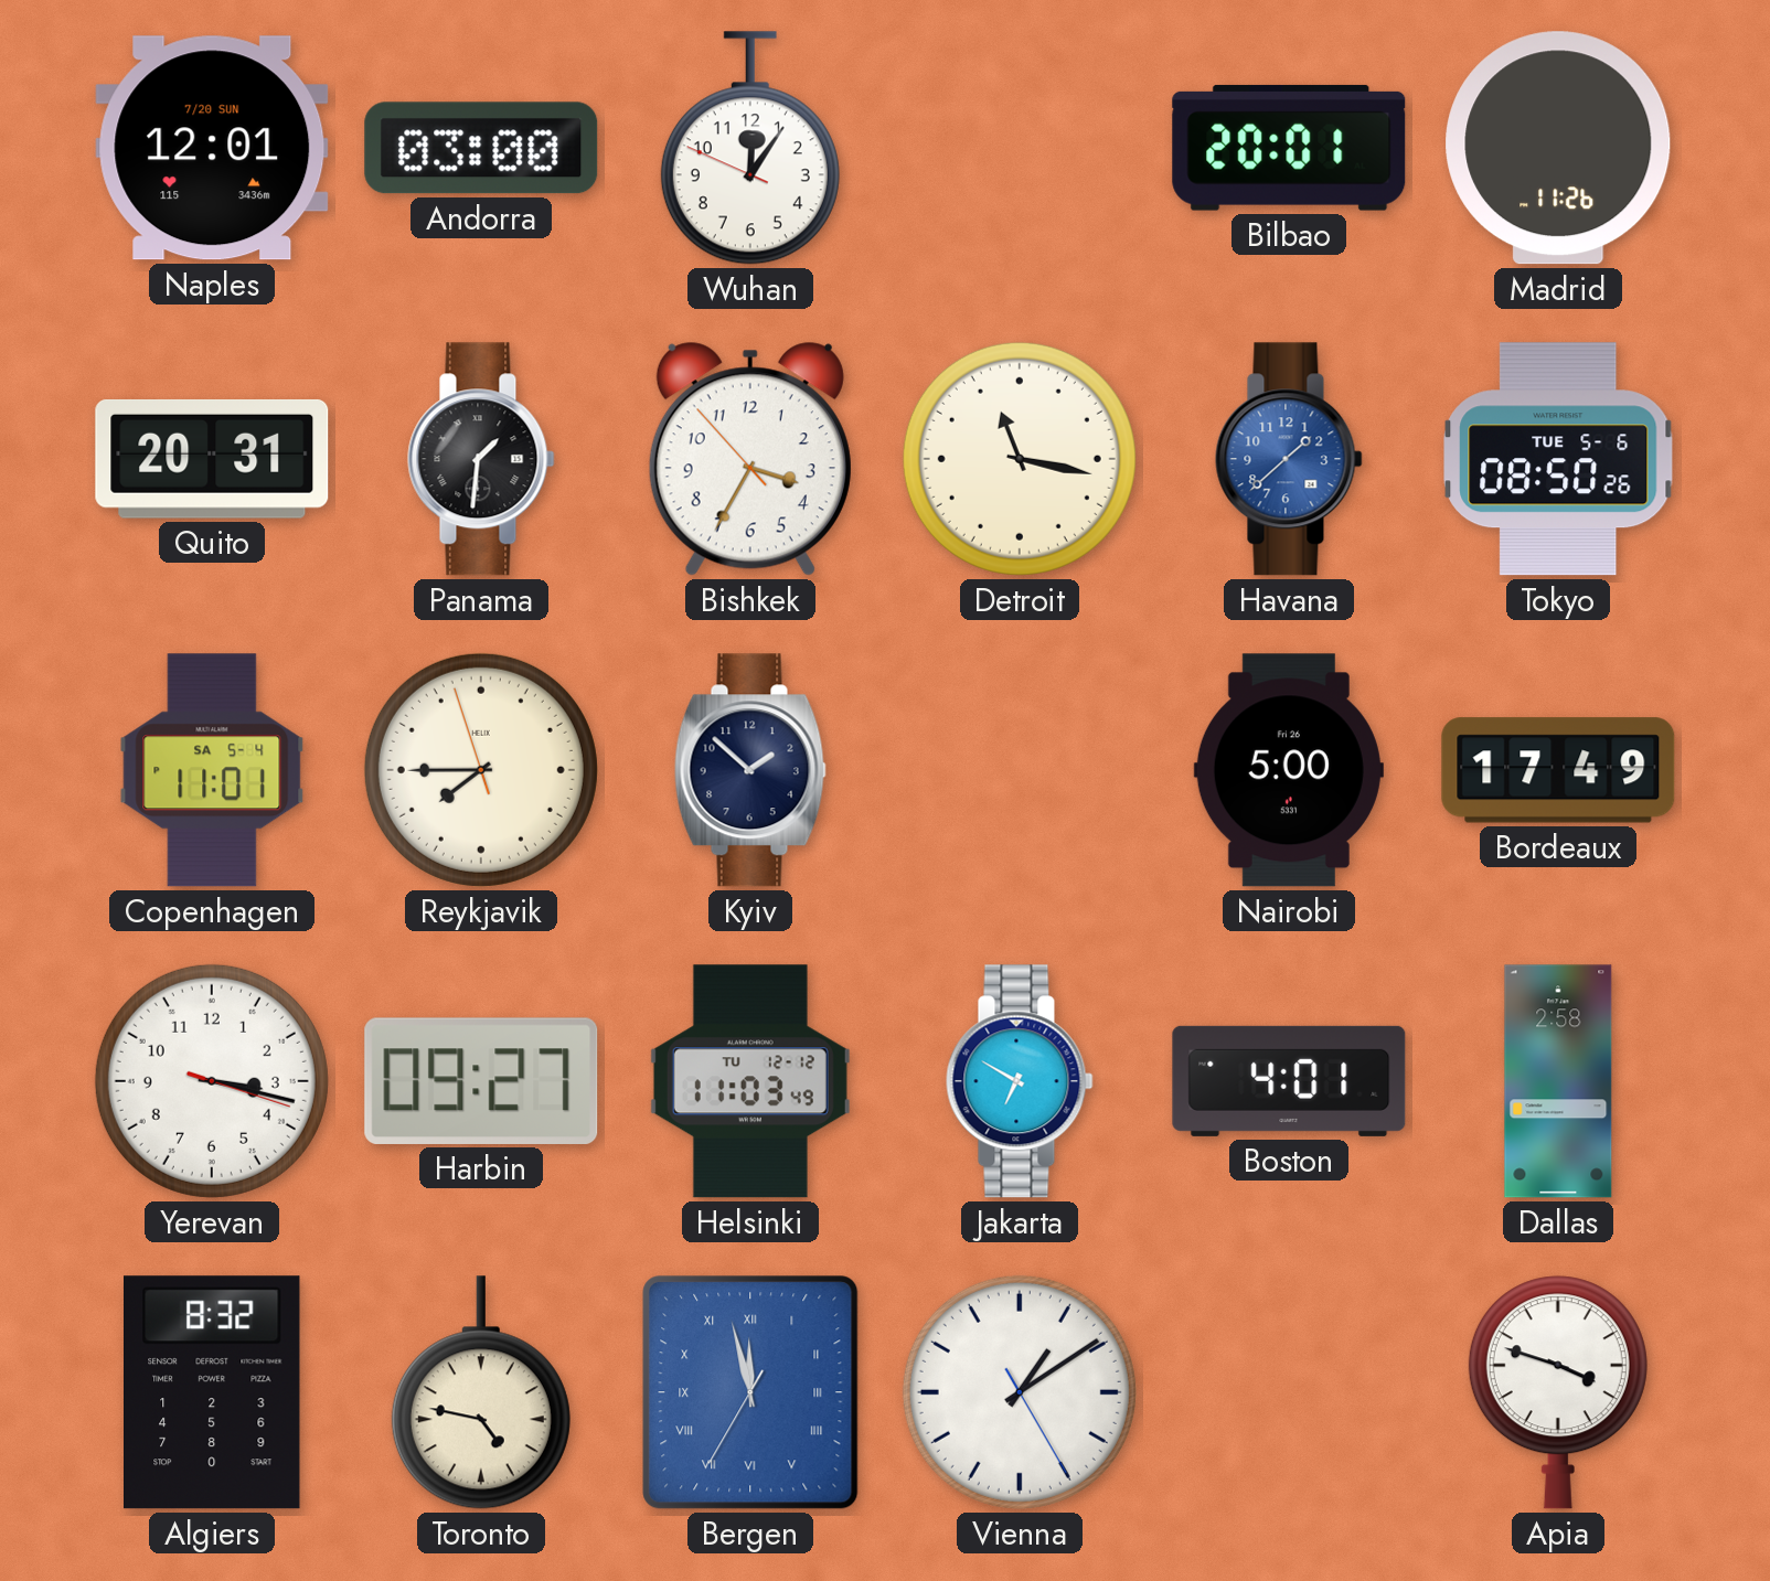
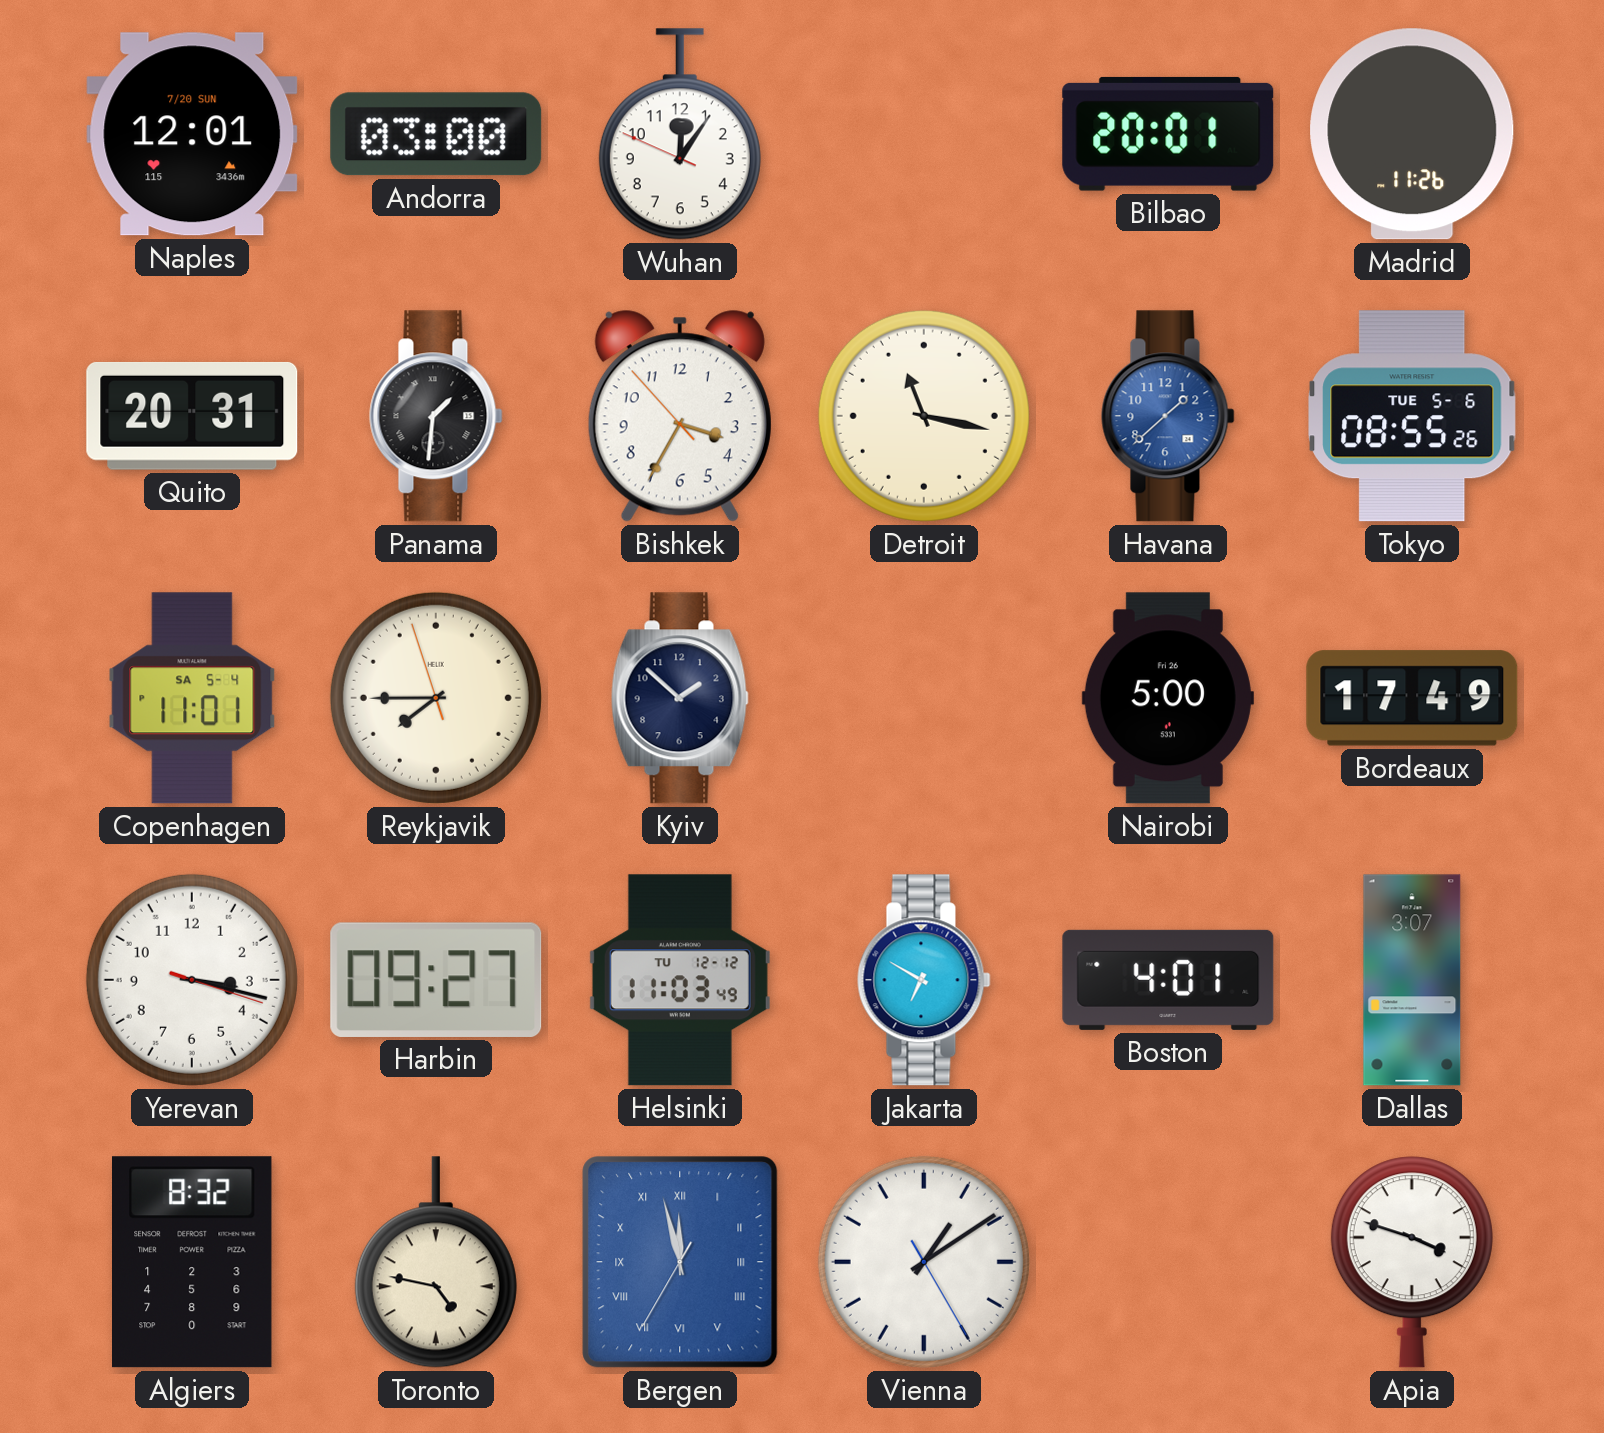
Tokyo: 08:50 -> 08:55
Dallas: 2:58 -> 3:07
